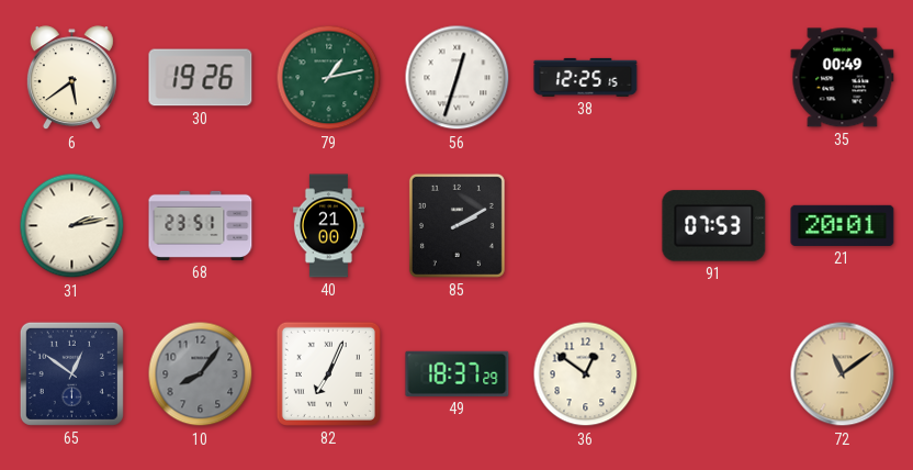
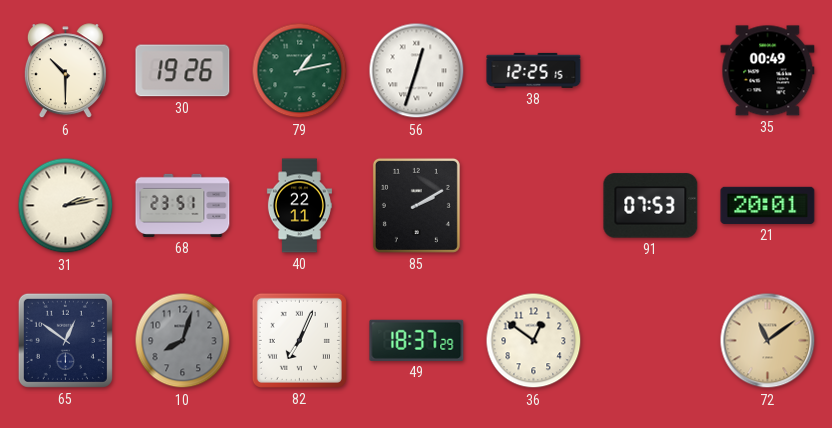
6: 5:39 -> 10:30
40: 21:00 -> 22:11
10: 8:06 -> 8:03
